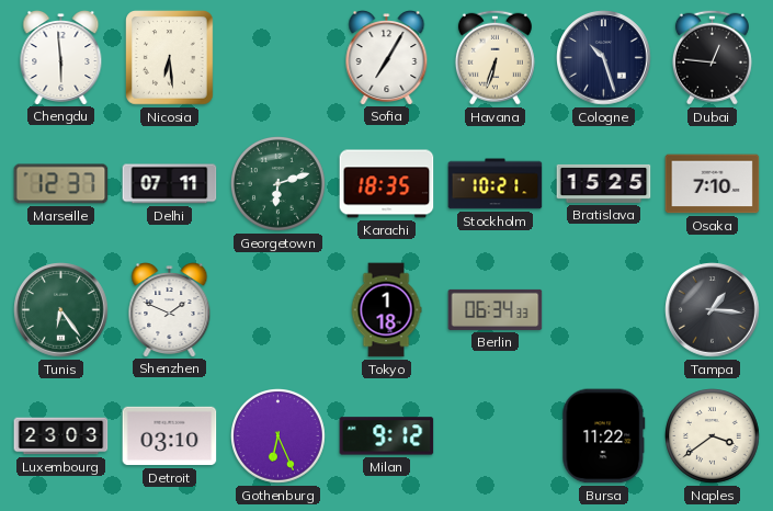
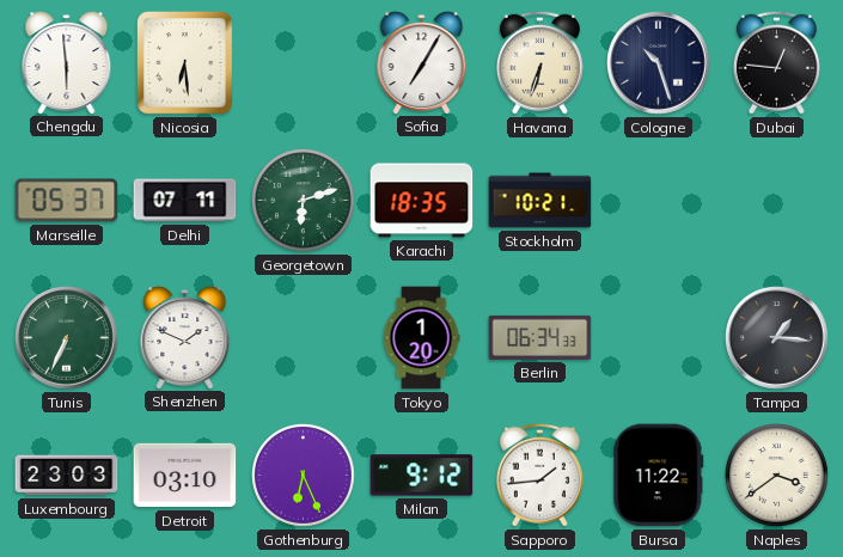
Marseille: 12:37 -> 05:37
Bratislava: 15:25 -> none
Osaka: 7:10 -> none
Tunis: 6:24 -> 6:34
Tokyo: 1:18 -> 1:20
Sapporo: none -> 1:44
